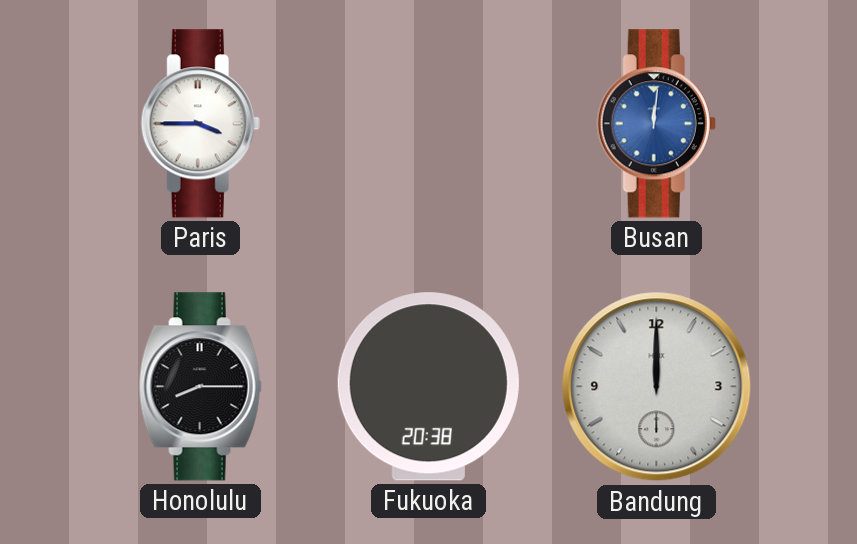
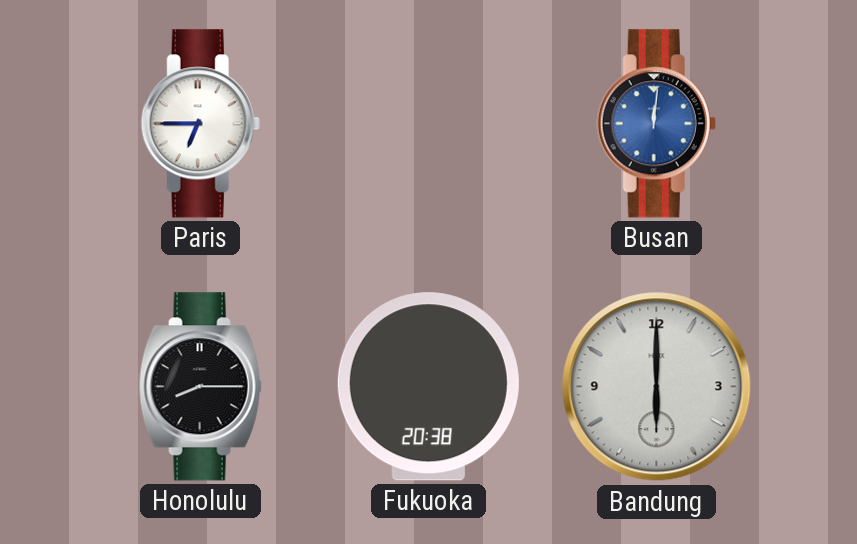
Paris: 3:45 -> 6:45
Bandung: 12:00 -> 6:00
